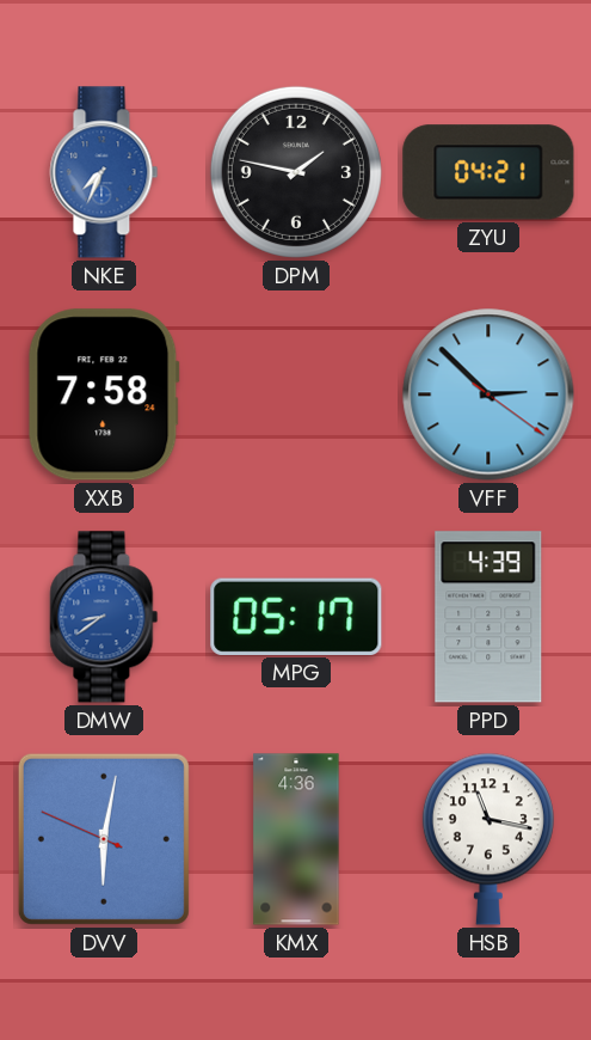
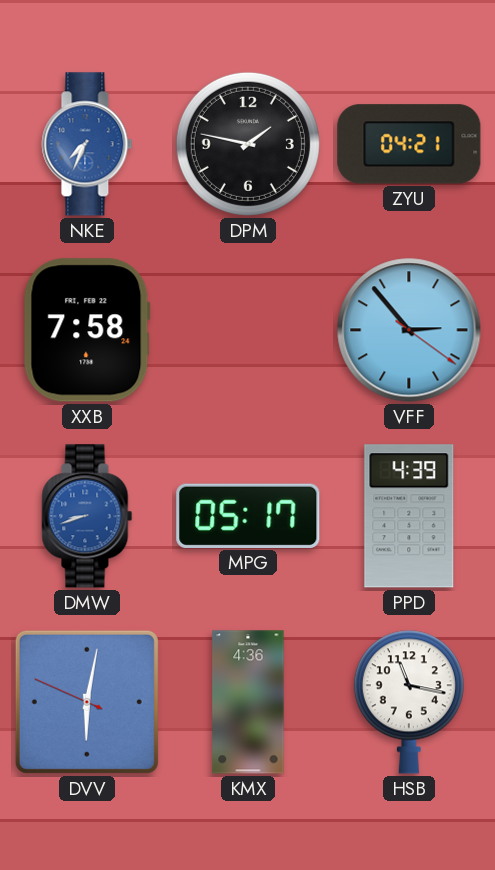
VFF: 2:52 -> 2:53
DMW: 8:39 -> 8:42
